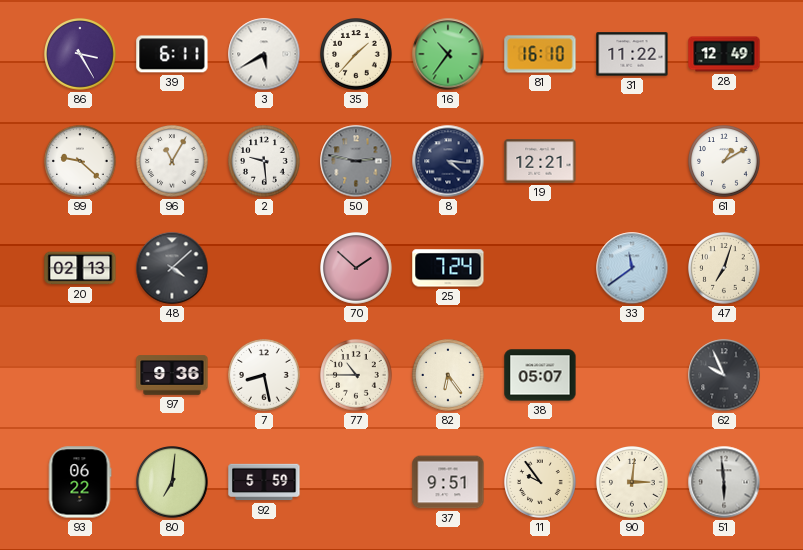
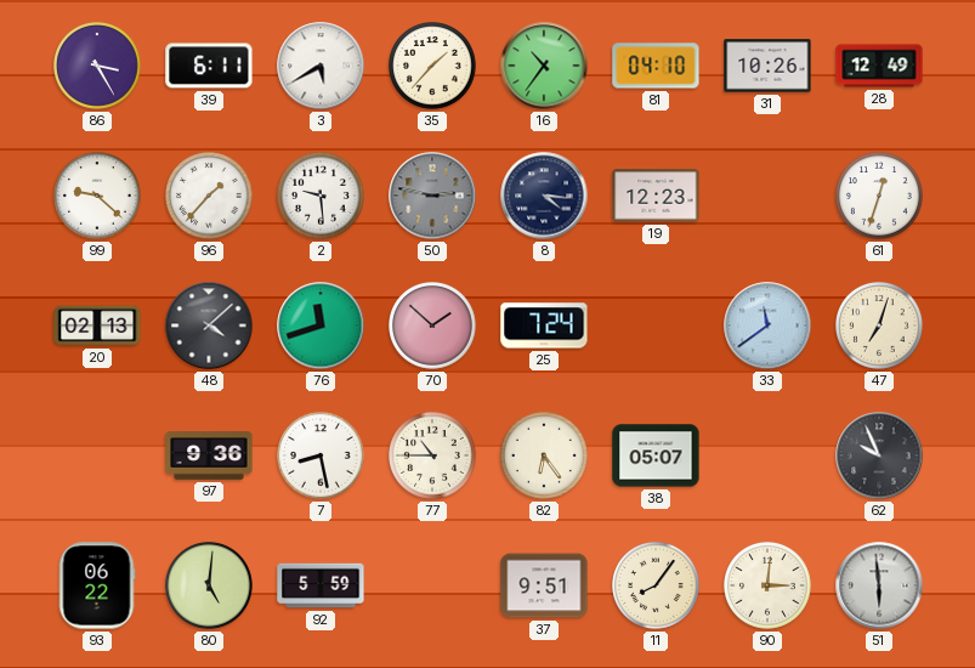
81: 16:10 -> 04:10
31: 11:22 -> 10:26
96: 11:05 -> 1:37
19: 12:21 -> 12:23
61: 1:10 -> 12:33
76: none -> 11:42
80: 7:01 -> 5:01
11: 9:54 -> 8:06
